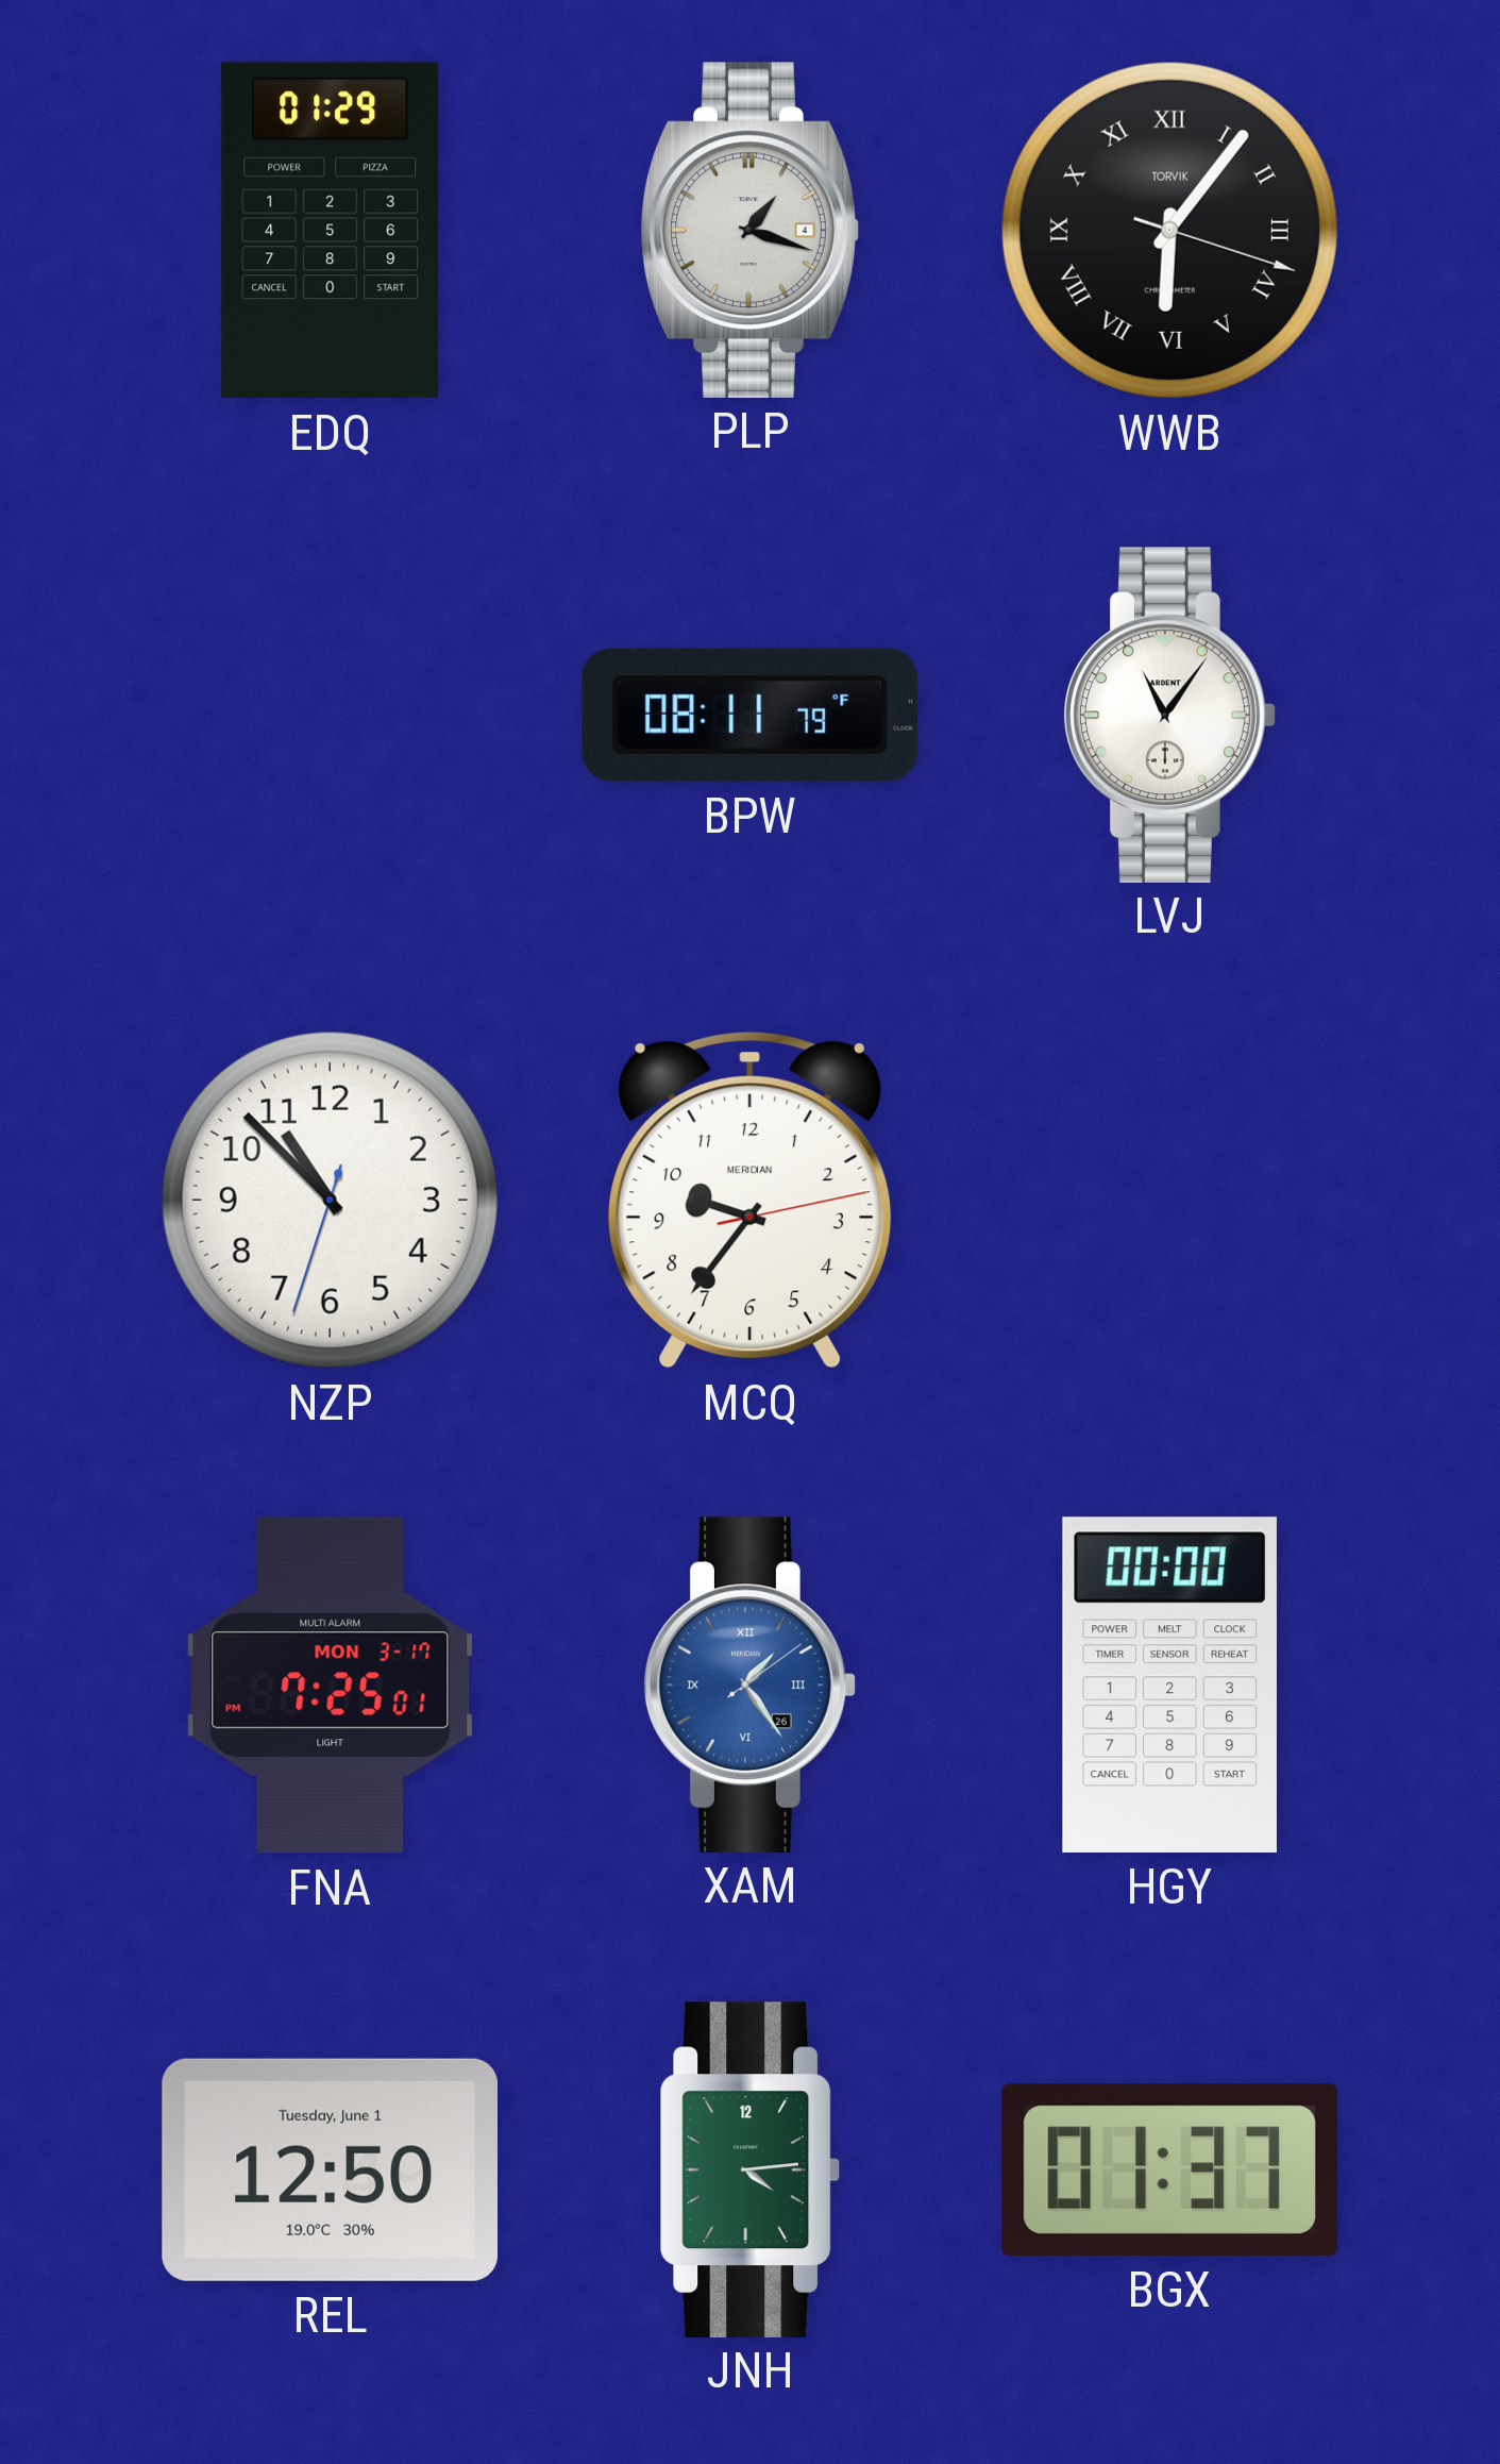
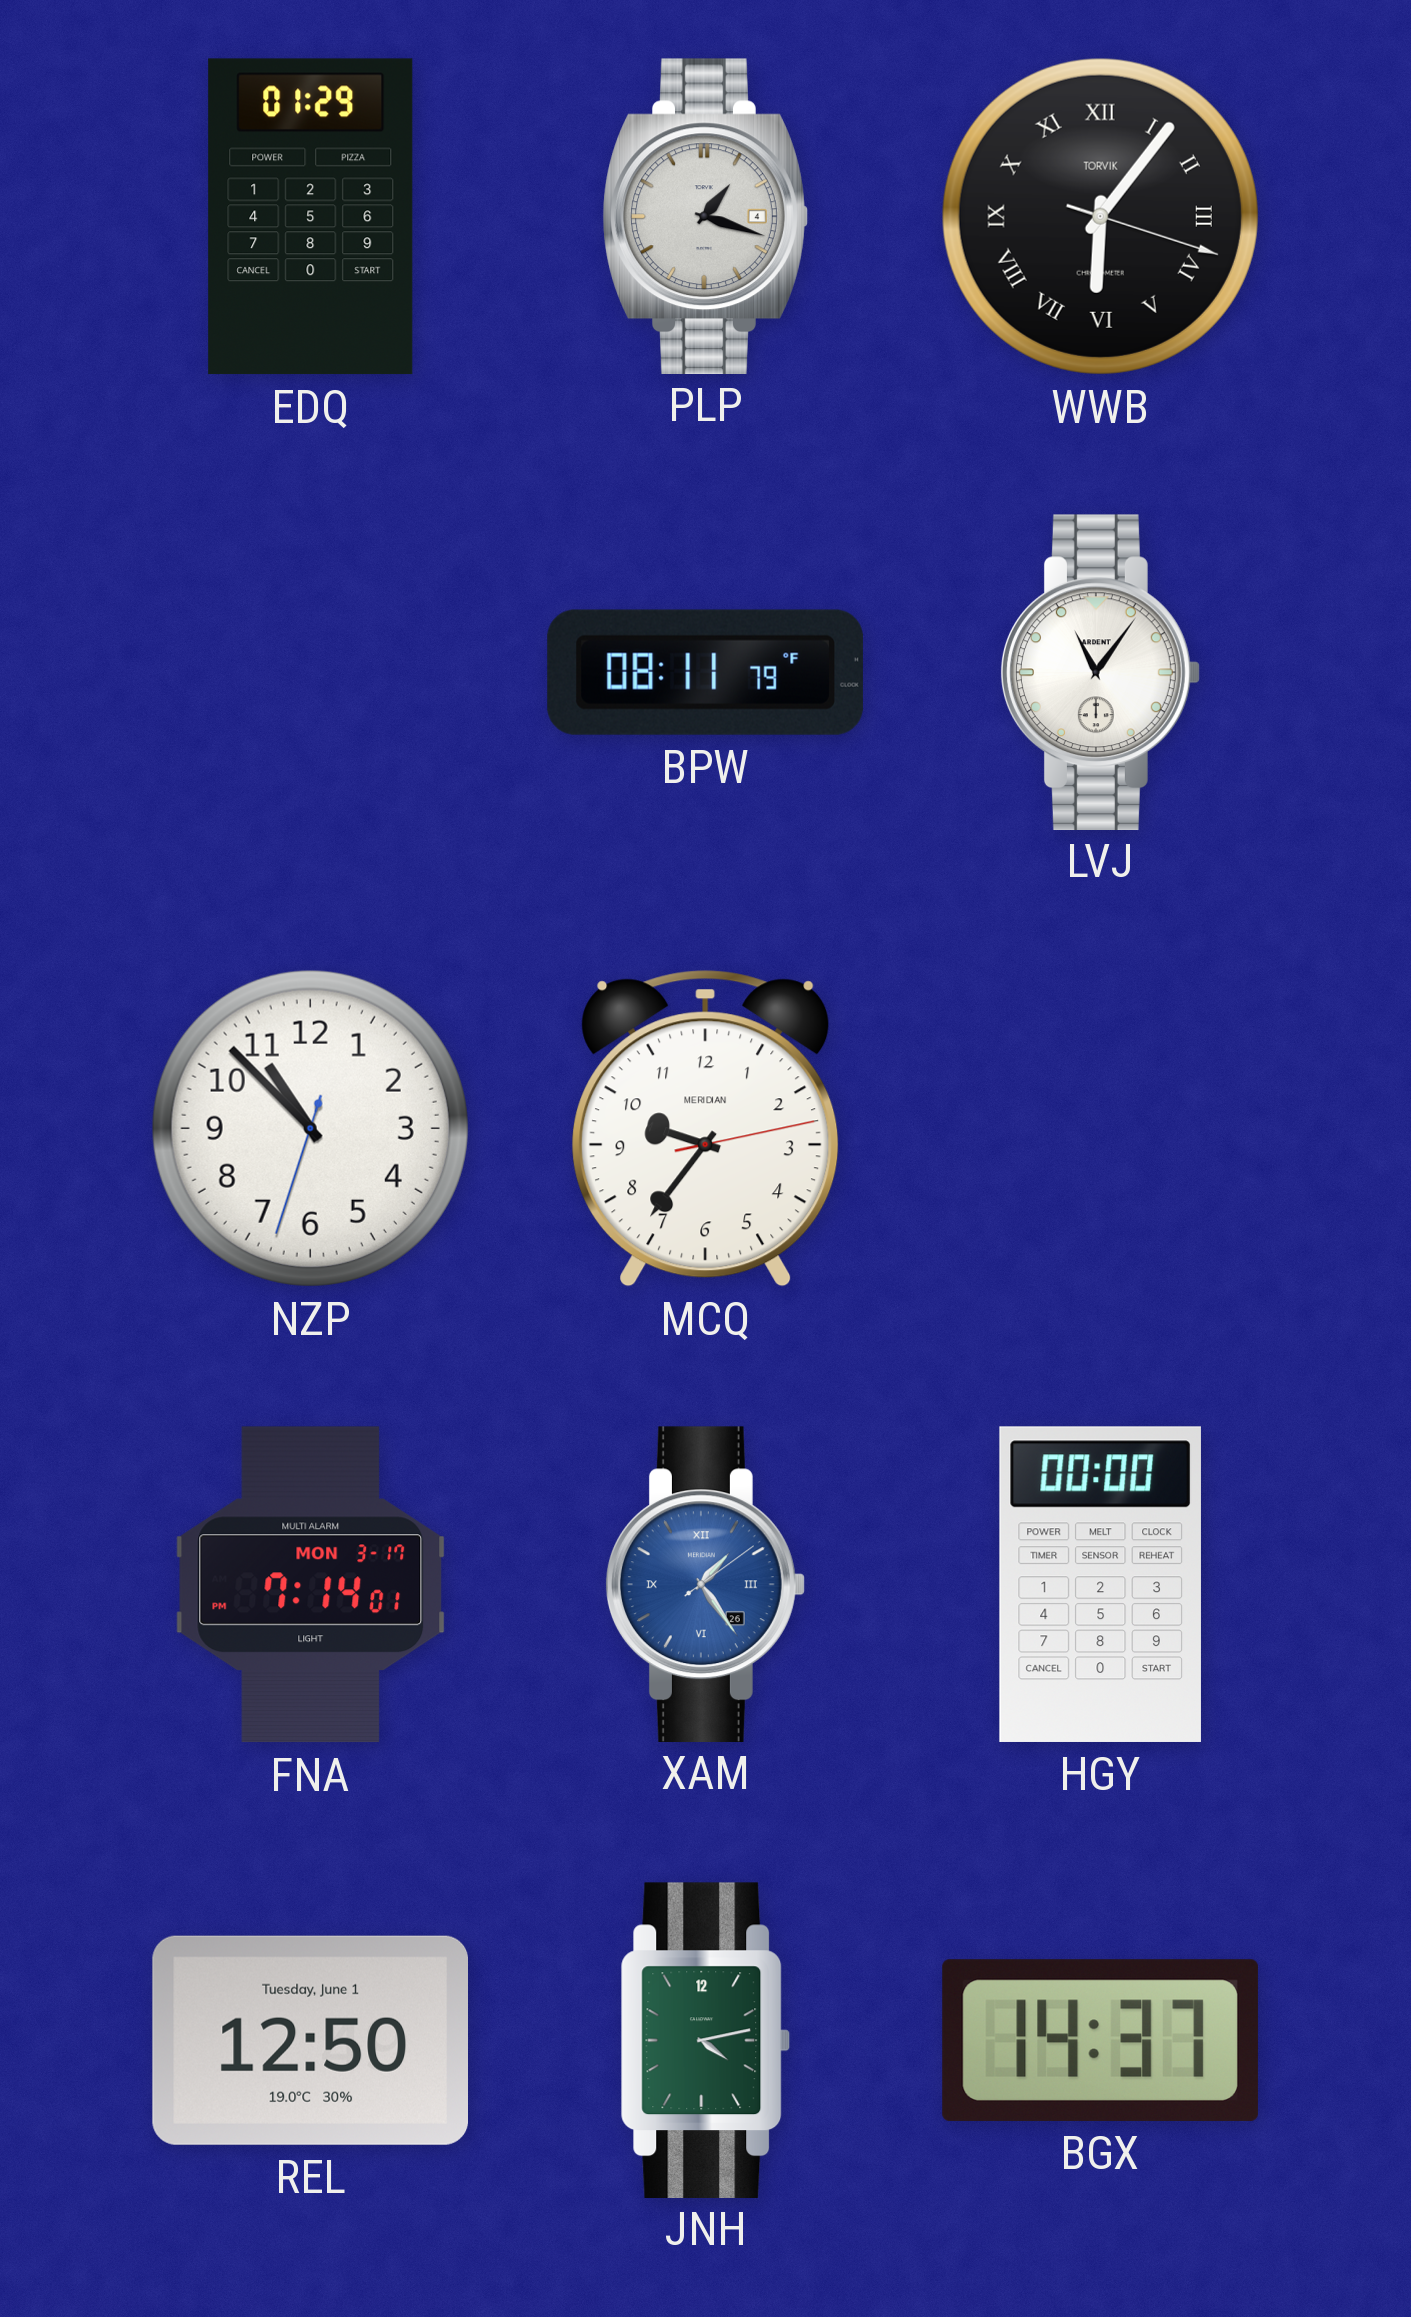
FNA: 7:25 -> 7:14
JNH: 4:14 -> 4:13
BGX: 01:37 -> 14:37
